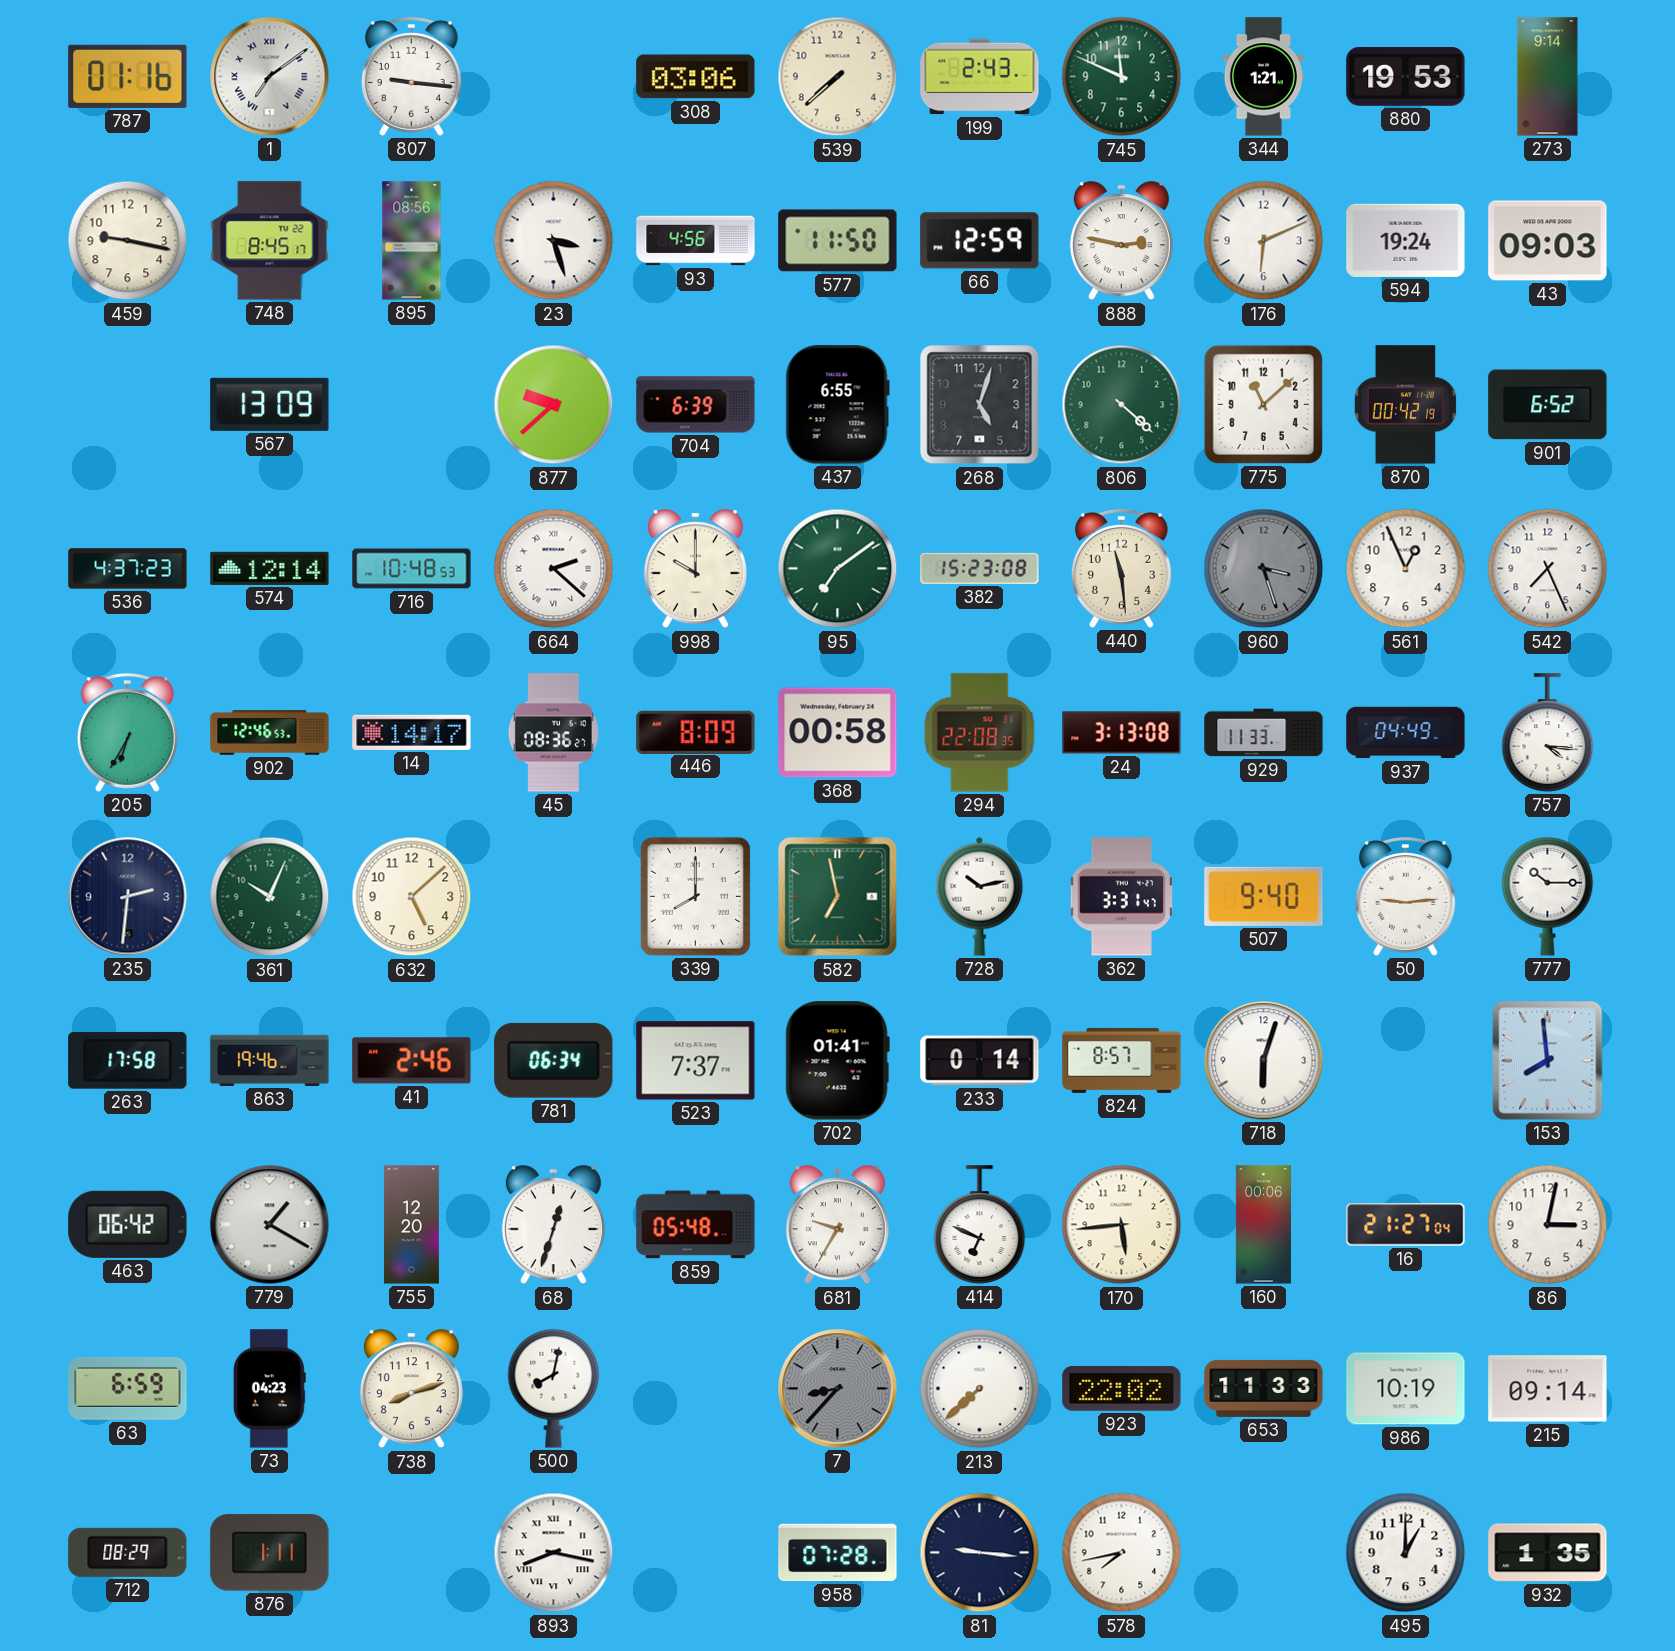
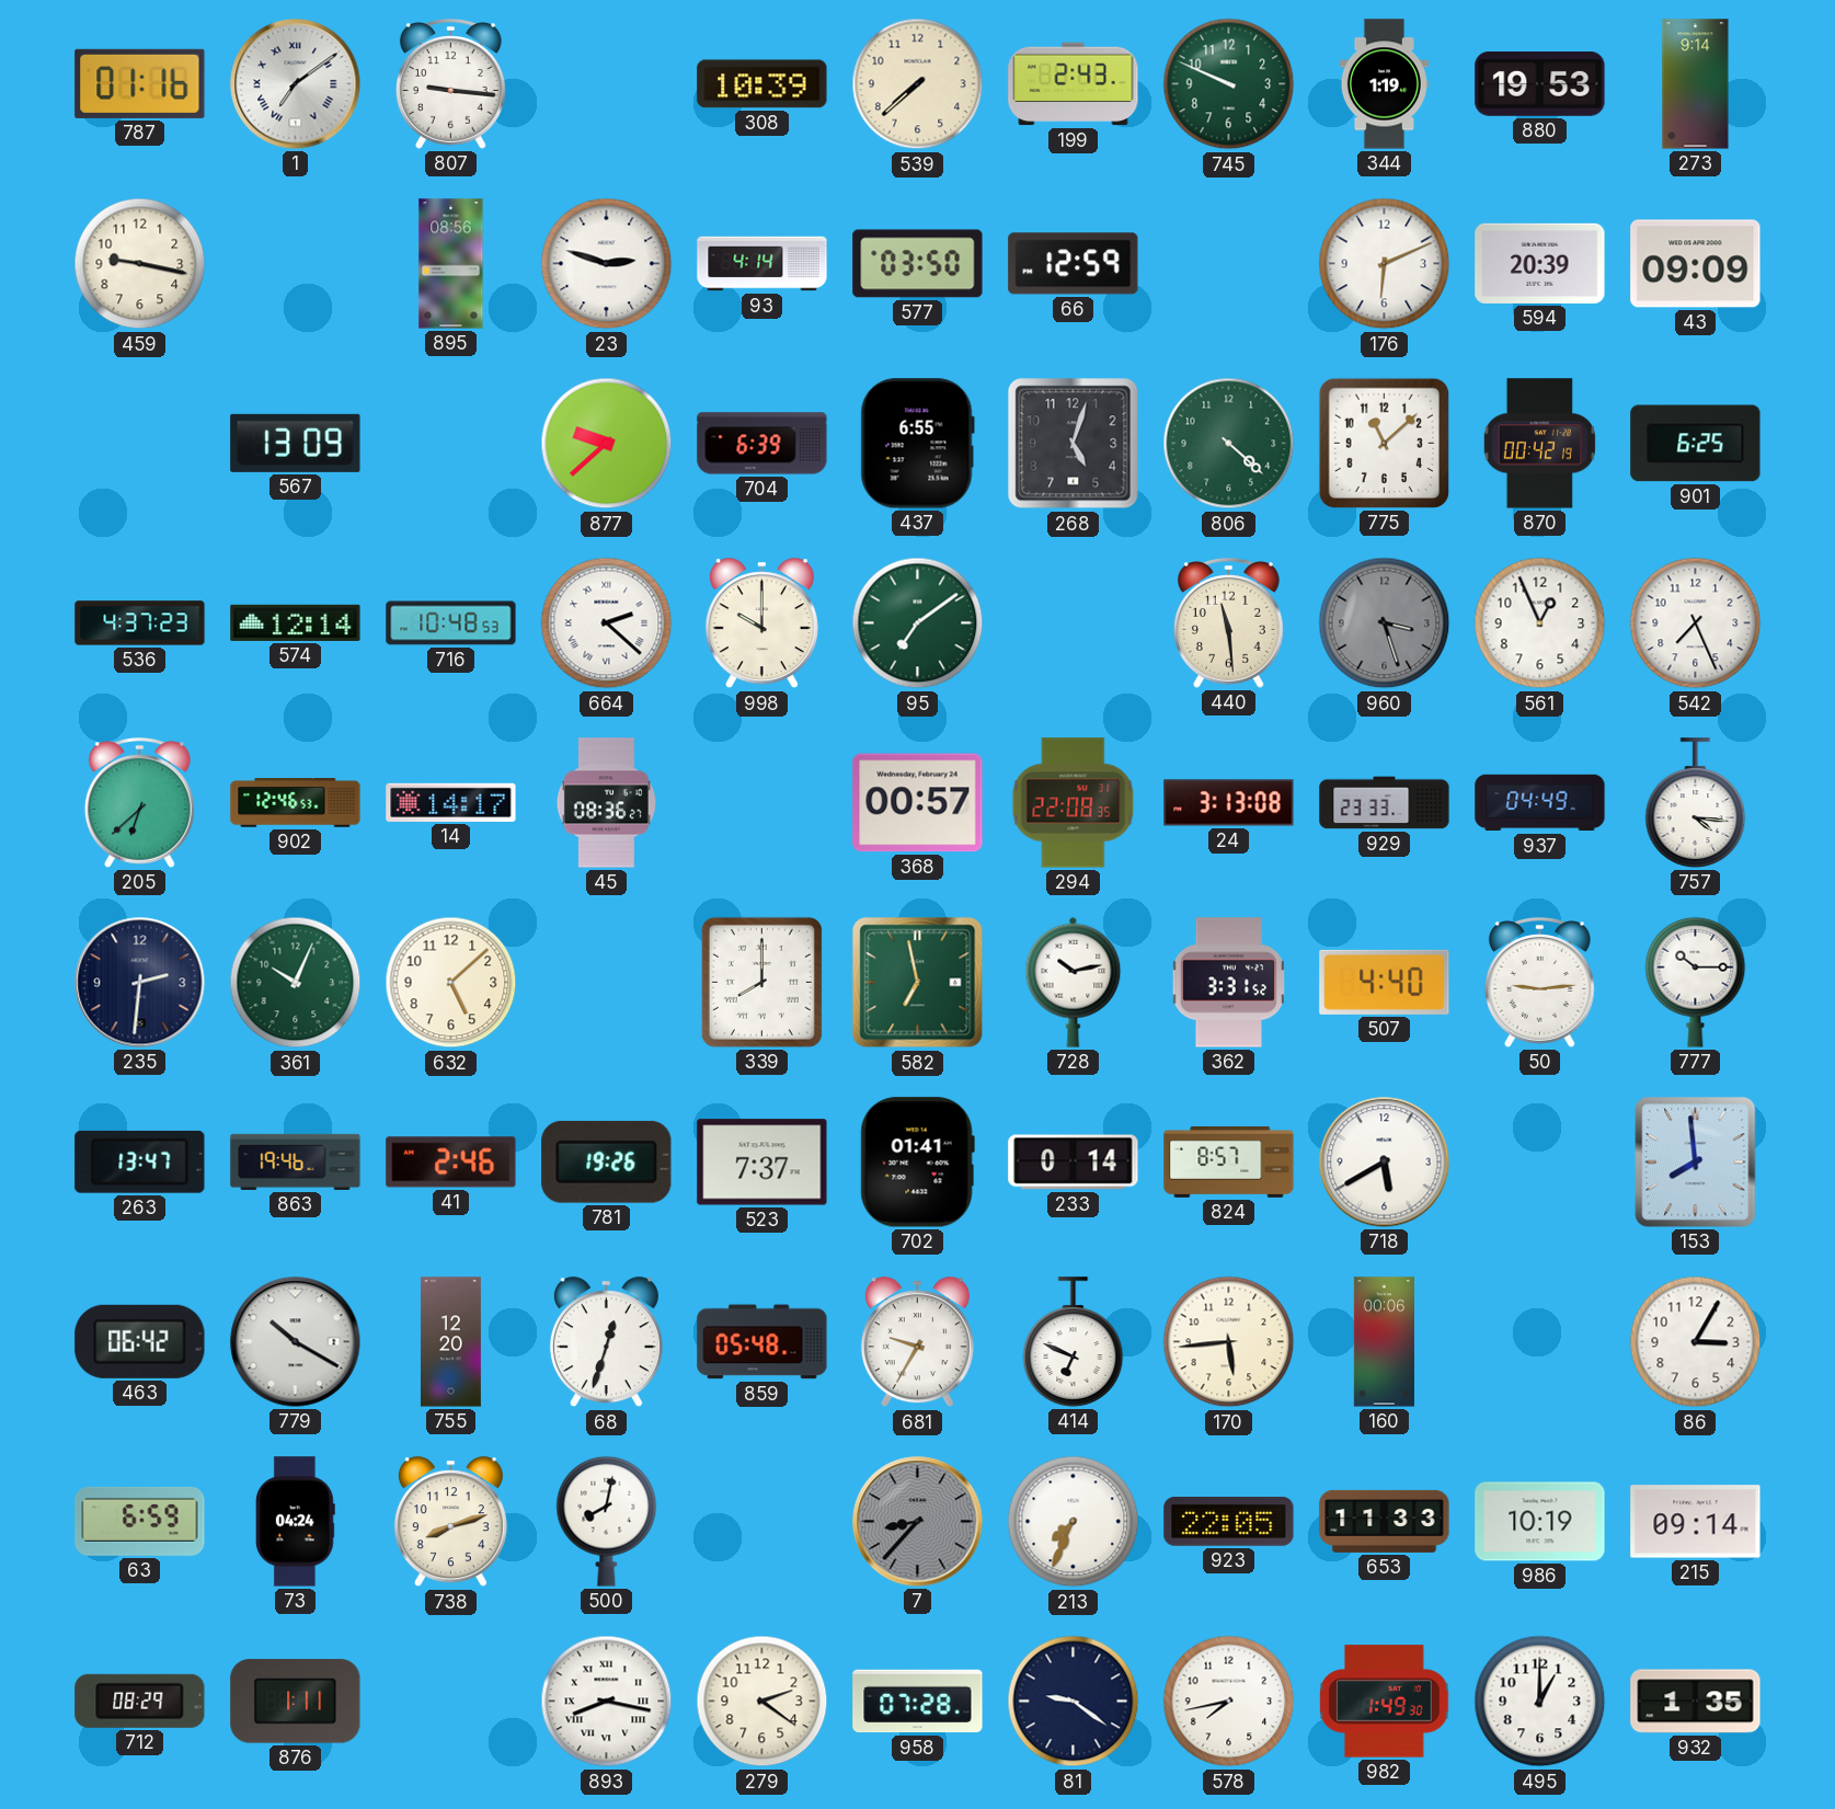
308: 03:06 -> 10:39
745: 11:49 -> 9:49
344: 1:21 -> 1:19
748: 8:45 -> none
23: 3:27 -> 2:48
93: 4:56 -> 4:14
577: 11:50 -> 03:50
888: 2:47 -> none
594: 19:24 -> 20:39
43: 09:03 -> 09:09
901: 6:52 -> 6:25
382: 15:23 -> none
205: 6:35 -> 6:38
446: 8:09 -> none
368: 00:58 -> 00:57
929: 11:33 -> 23:33
362: 3:31:47 -> 3:31:52
507: 9:40 -> 4:40
263: 17:58 -> 13:47
781: 06:34 -> 19:26
718: 6:03 -> 5:40
779: 1:20 -> 10:20
16: 21:27 -> none
86: 3:02 -> 3:05
73: 04:23 -> 04:24
213: 7:38 -> 7:34
923: 22:02 -> 22:05
279: none -> 2:21
81: 9:16 -> 9:21
982: none -> 1:49
